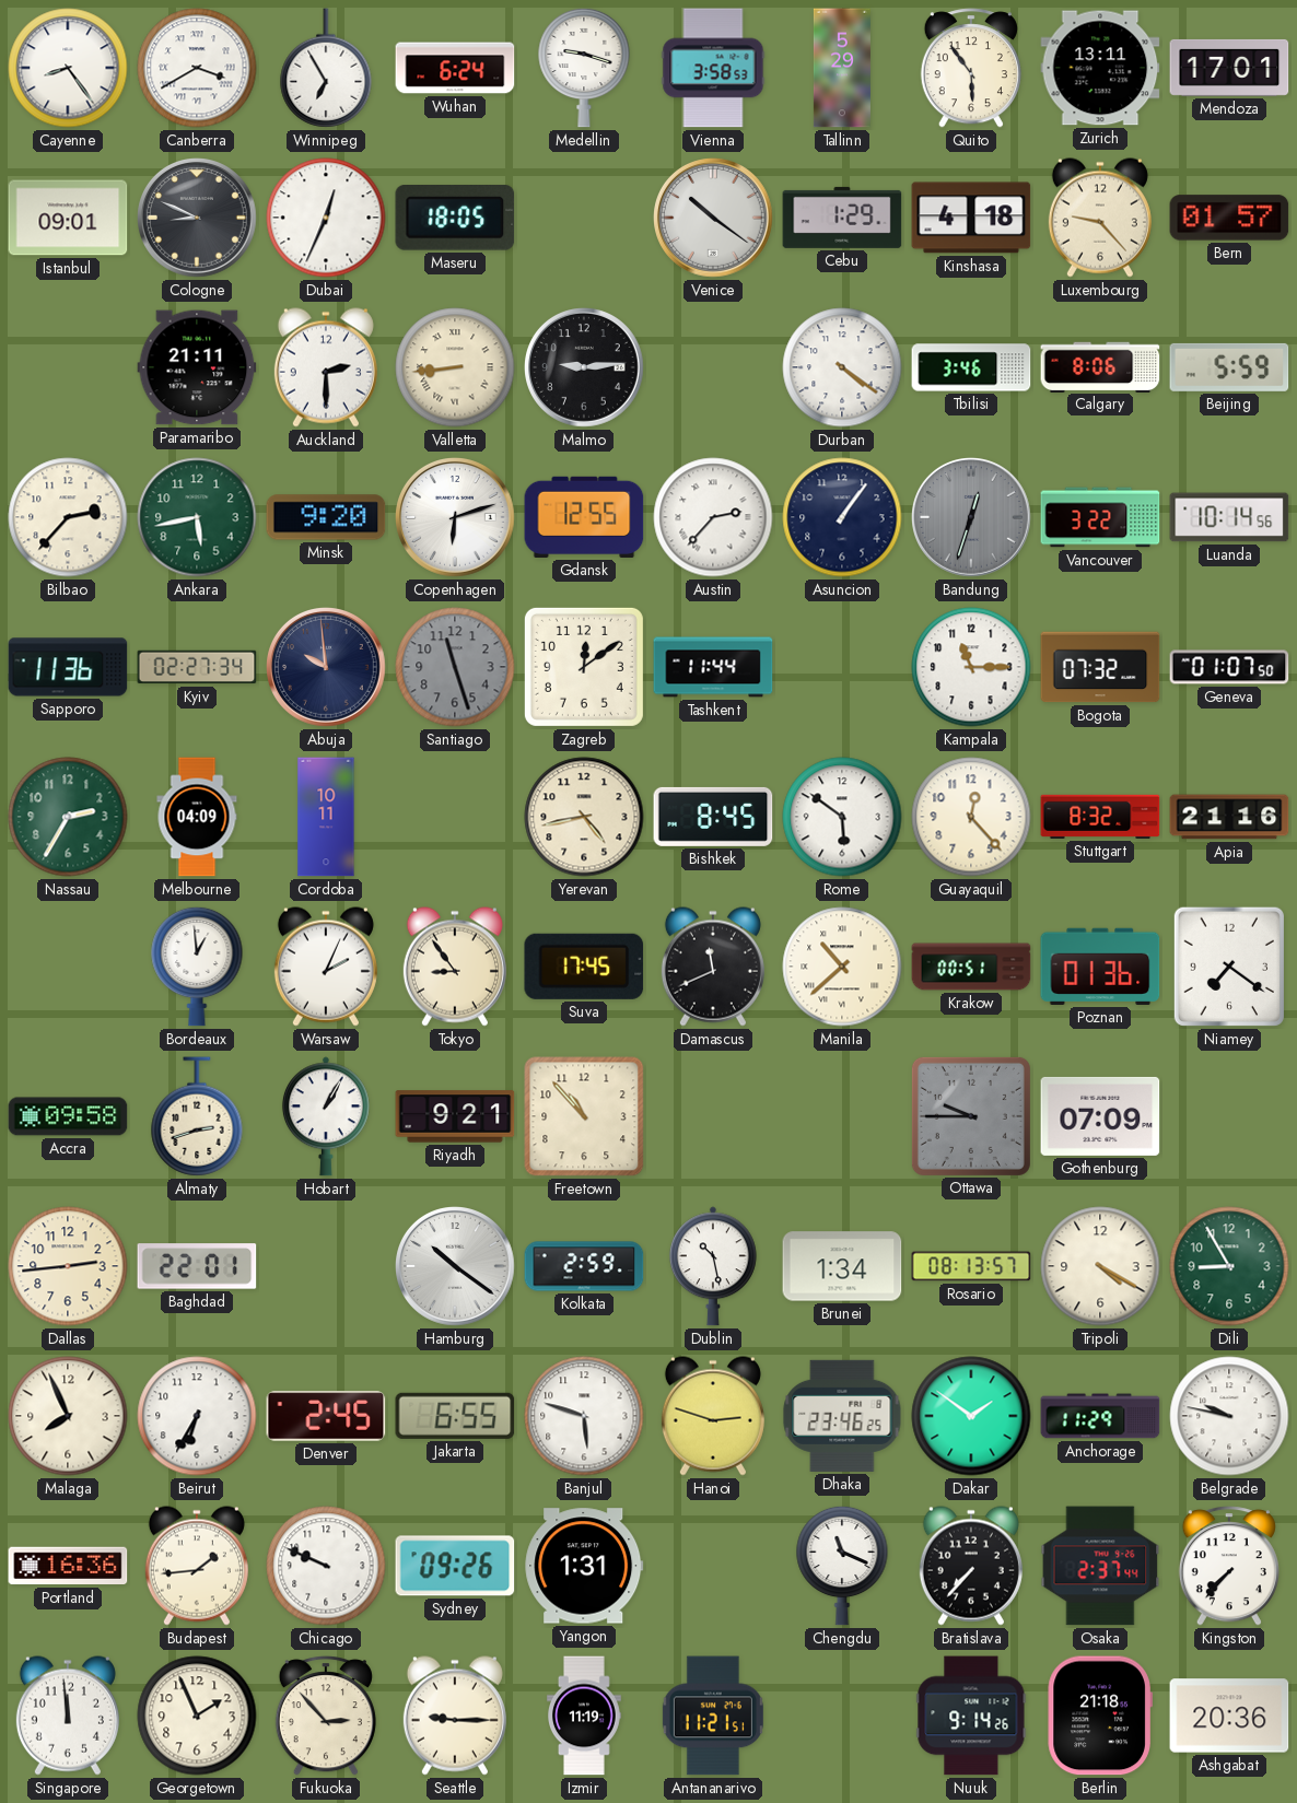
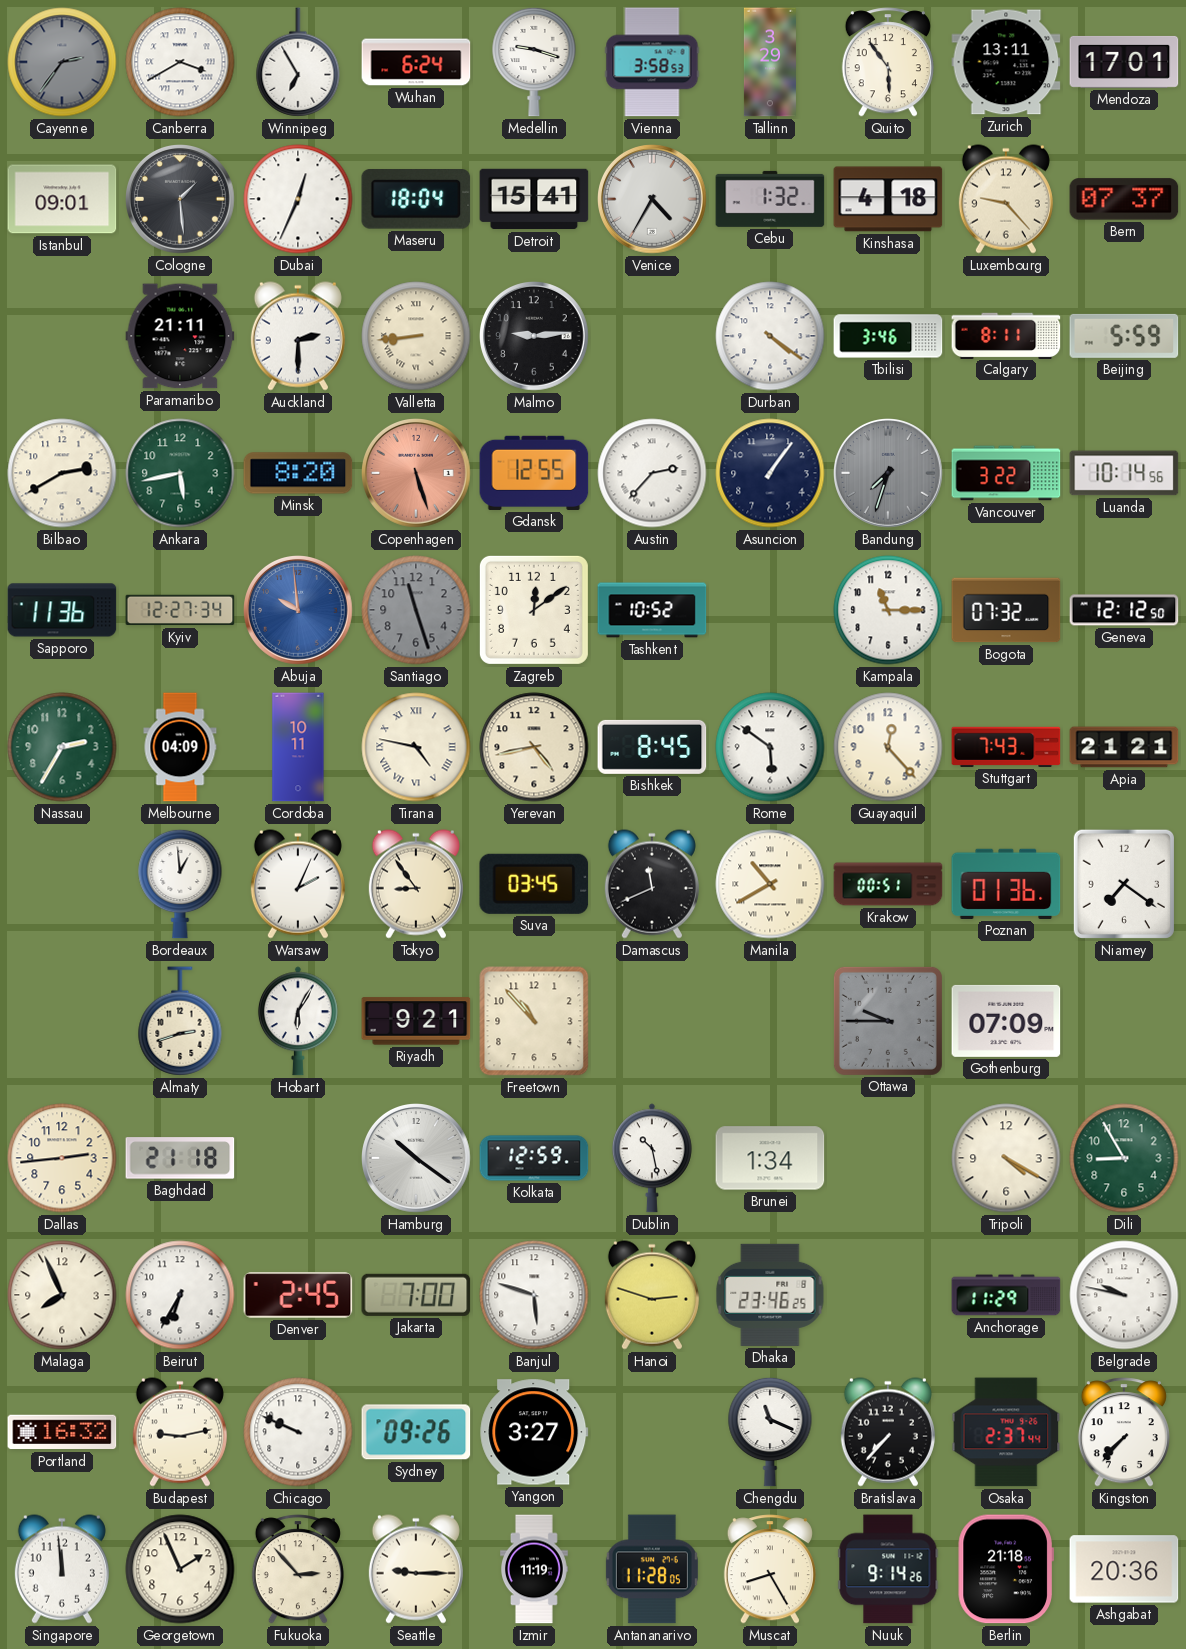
Cayenne: 8:24 -> 2:36
Cayenne dial: white -> grey
Tallinn: 5:29 -> 3:29
Cologne: 8:49 -> 1:29
Maseru: 18:05 -> 18:04
Detroit: none -> 15:41
Venice: 10:21 -> 4:35
Cebu: 1:29 -> 1:32
Bern: 01:57 -> 07:37
Calgary: 8:06 -> 8:11
Bilbao: 2:37 -> 2:40
Minsk: 9:20 -> 8:20
Copenhagen: 6:12 -> 5:27
Copenhagen dial: white -> salmon
Bandung: 12:33 -> 7:33
Kyiv: 02:27 -> 12:27
Abuja dial: navy -> blue
Tashkent: 11:44 -> 10:52
Geneva: 01:07 -> 12:12
Tirana: none -> 4:47
Stuttgart: 8:32 -> 7:43
Apia: 21:16 -> 21:21
Suva: 17:45 -> 03:45
Manila: 10:38 -> 10:40
Accra: 09:58 -> none
Hobart: 1:05 -> 6:05
Baghdad: 22:01 -> 21:18
Kolkata: 2:59 -> 12:59
Rosario: 08:13 -> none
Jakarta: 6:55 -> 7:00
Dakar: 1:51 -> none
Portland: 16:36 -> 16:32
Budapest: 1:44 -> 9:13
Yangon: 1:31 -> 3:27
Antananarivo: 11:21 -> 11:28
Muscat: none -> 8:25
